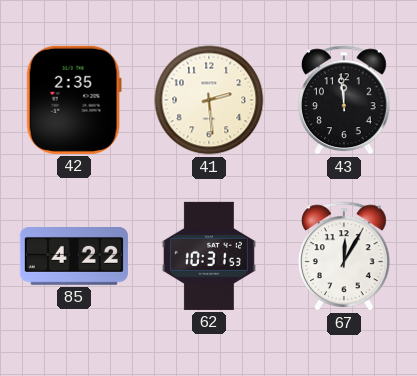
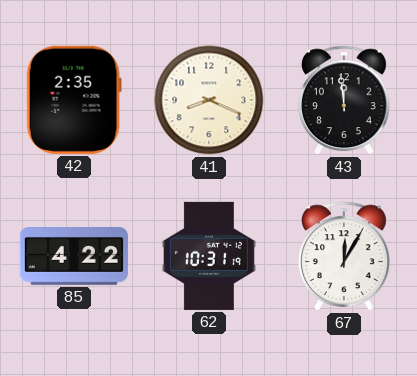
41: 2:29 -> 8:19
62: 10:31:53 -> 10:31:19
